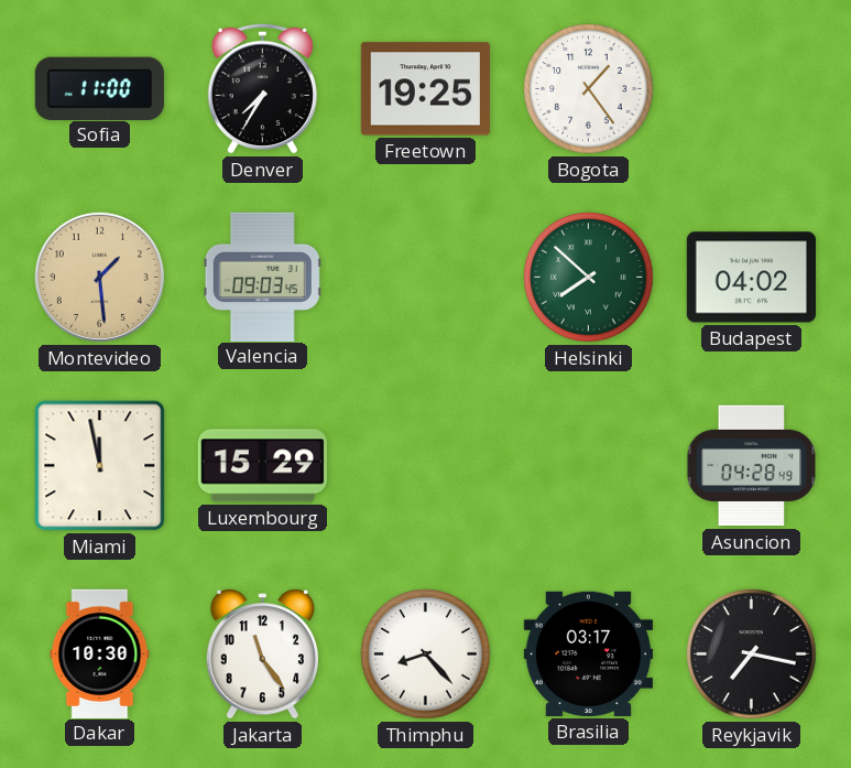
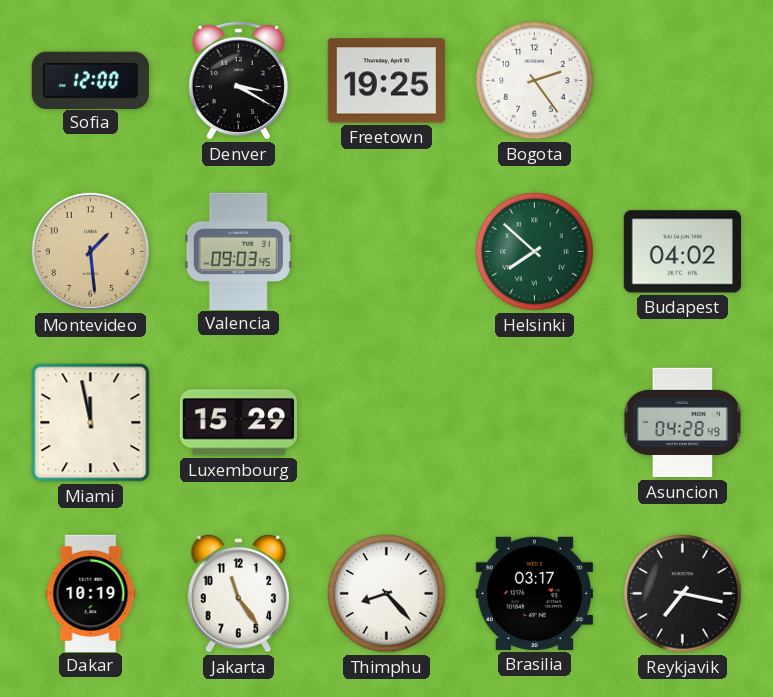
Sofia: 11:00 -> 12:00
Denver: 7:35 -> 3:20
Bogota: 1:24 -> 2:24
Dakar: 10:30 -> 10:19
